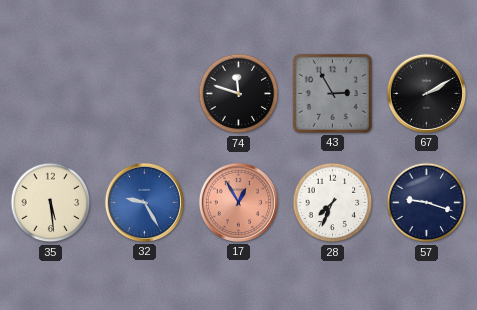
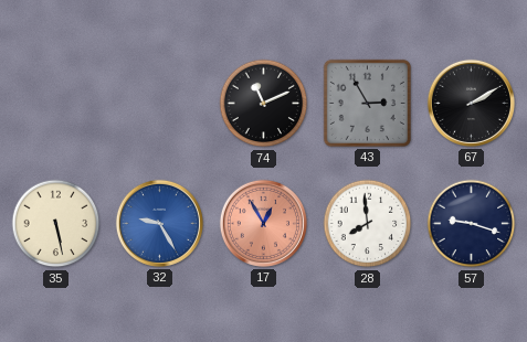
74: 11:48 -> 11:11
35: 5:29 -> 5:28
28: 7:34 -> 7:59
